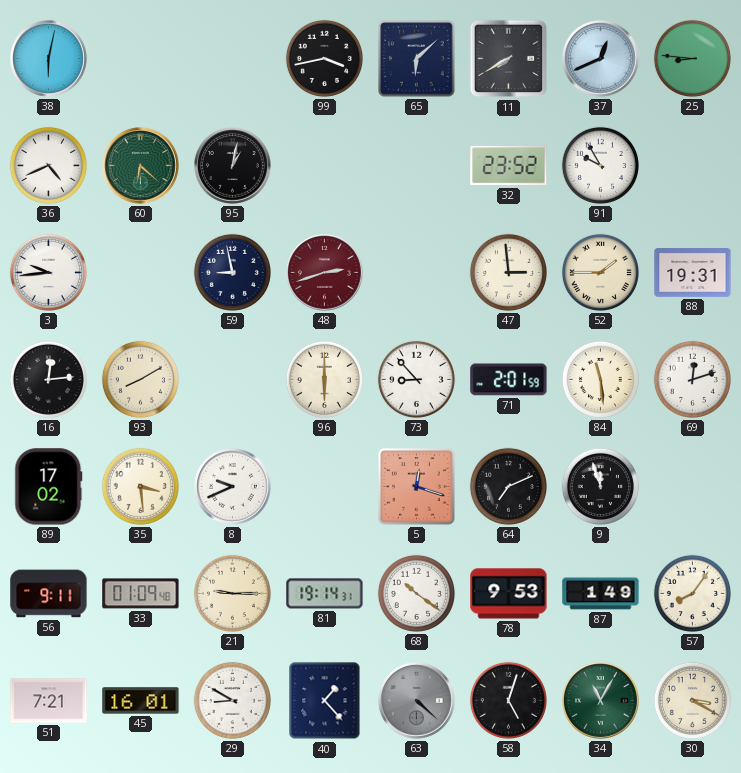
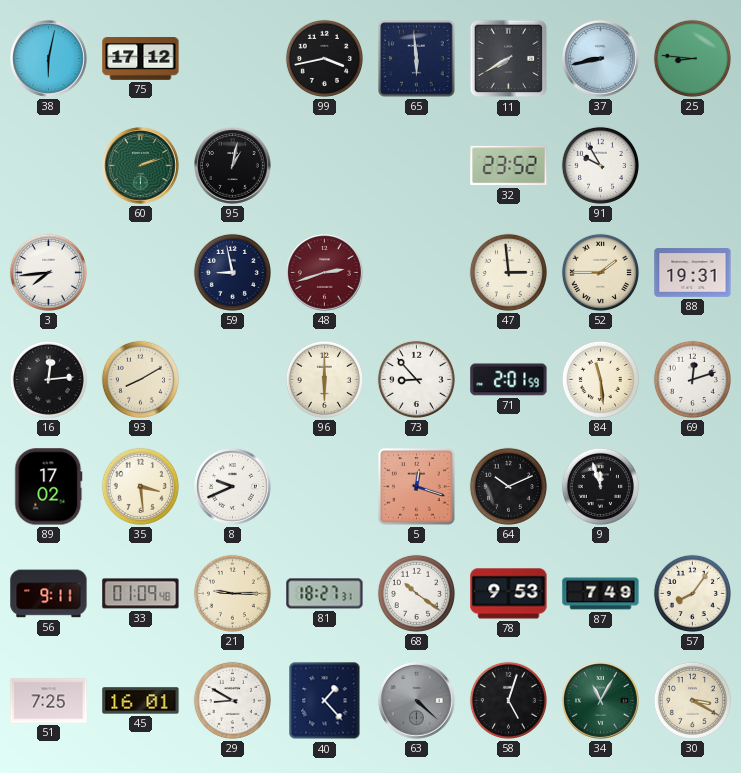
75: none -> 17:12
65: 6:08 -> 5:59
37: 12:41 -> 8:43
36: 4:41 -> none
60: 6:22 -> 2:12
3: 9:44 -> 7:44
64: 7:11 -> 10:11
81: 19:14 -> 18:27
87: 1:49 -> 7:49
51: 7:21 -> 7:25
